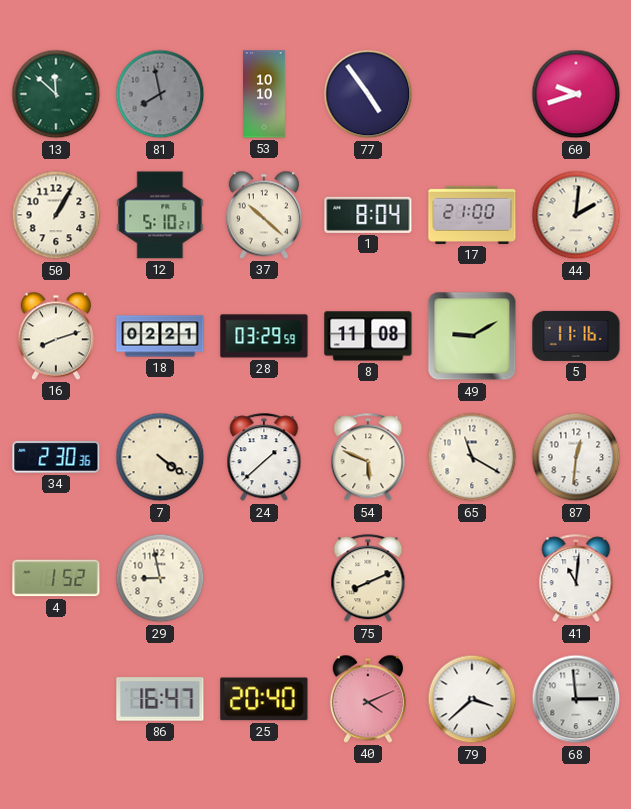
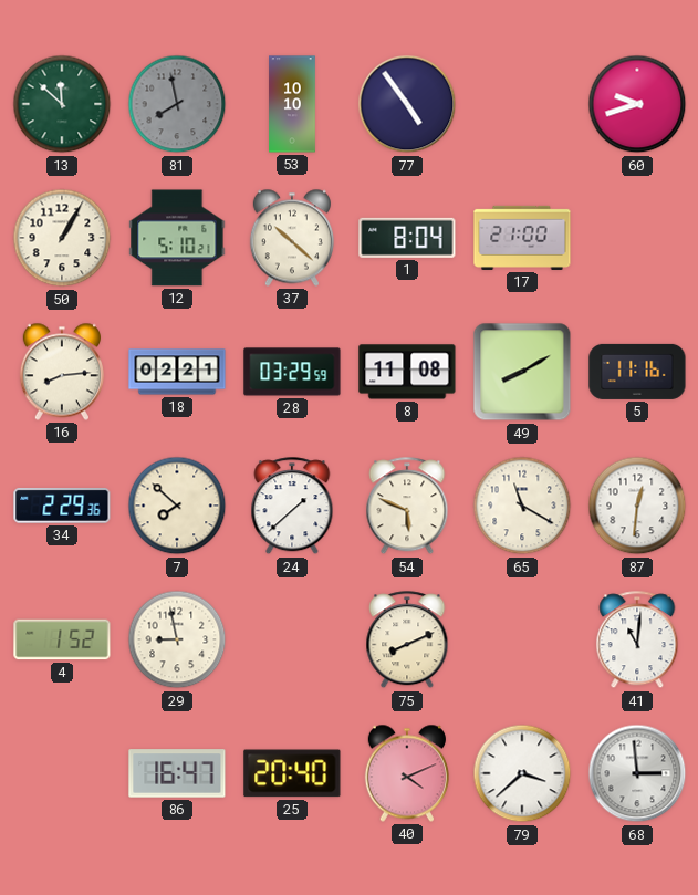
44: 2:01 -> none
16: 8:12 -> 8:14
49: 9:10 -> 8:10
34: 2:30 -> 2:29
7: 4:21 -> 7:52
